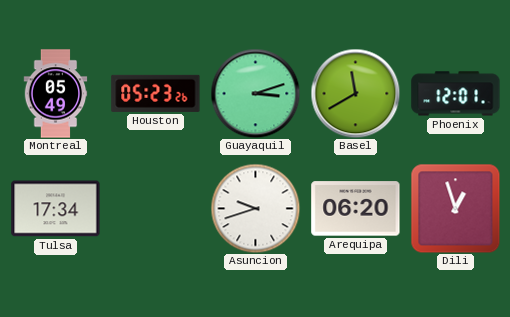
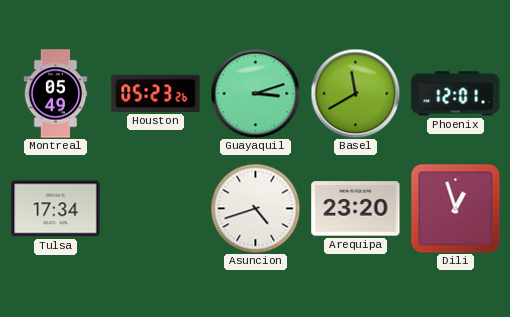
Asuncion: 9:42 -> 4:42
Arequipa: 06:20 -> 23:20
